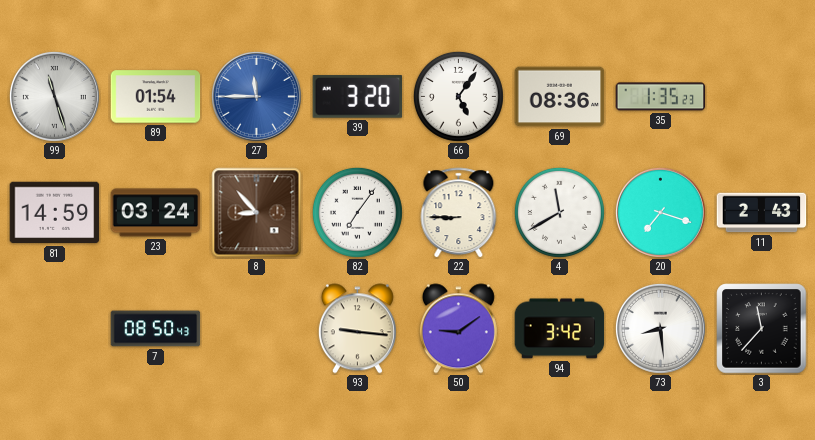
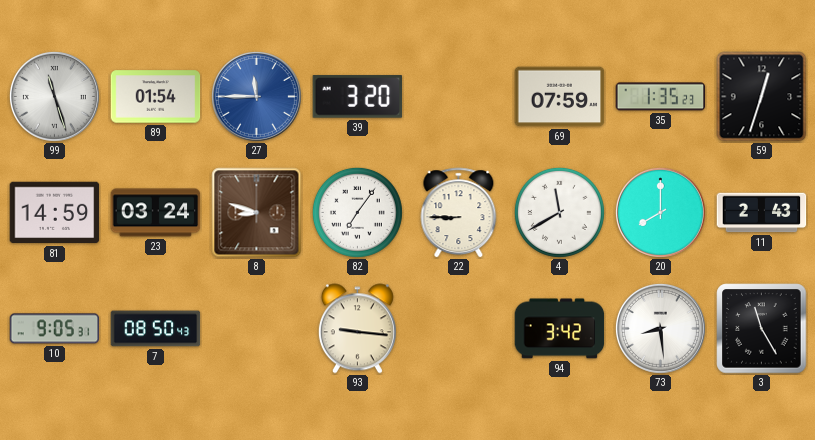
66: 5:06 -> none
69: 08:36 -> 07:59
59: none -> 12:33
8: 8:53 -> 8:48
20: 7:18 -> 8:00
10: none -> 9:05
50: 9:09 -> none
3: 11:37 -> 11:25
